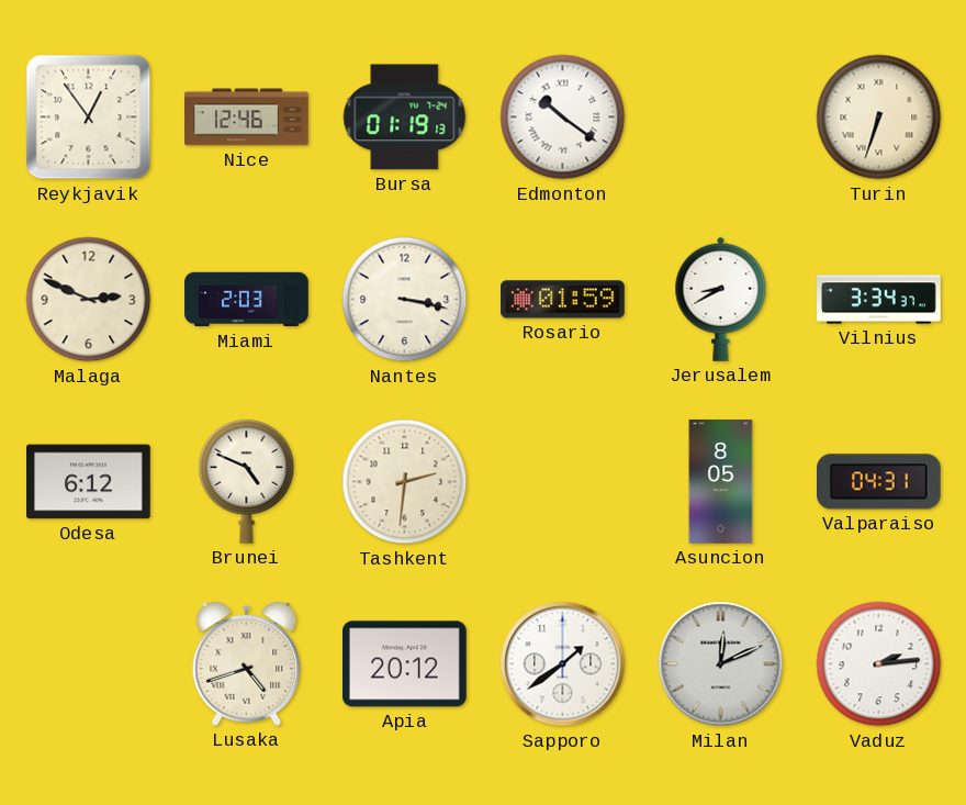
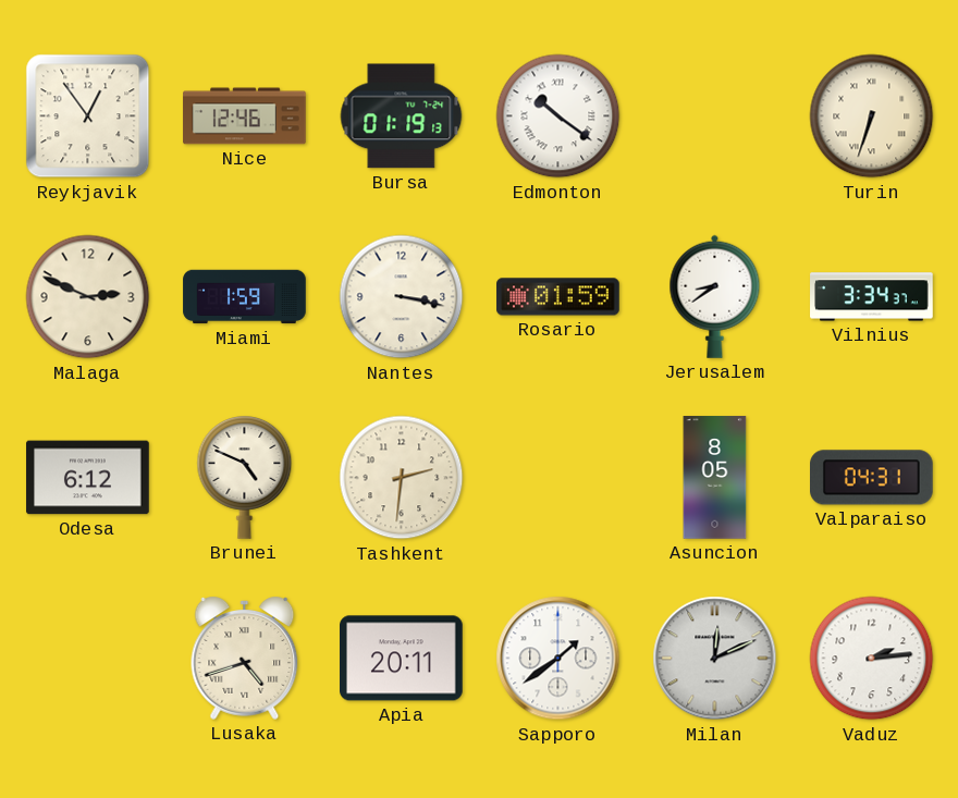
Miami: 2:03 -> 1:59
Jerusalem: 8:40 -> 8:39
Apia: 20:12 -> 20:11
